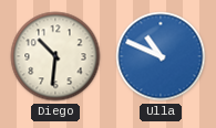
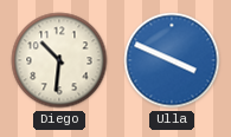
Ulla: 10:49 -> 3:49
